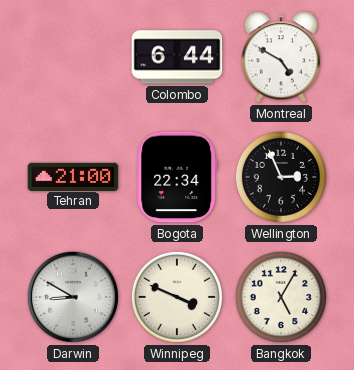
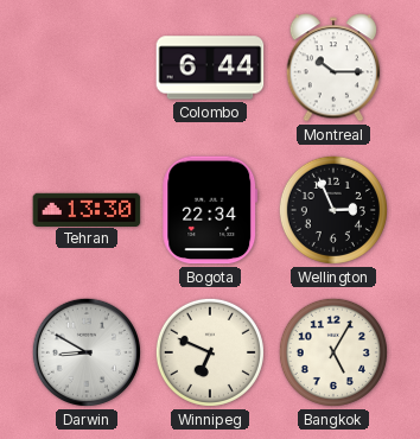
Montreal: 4:50 -> 10:15
Tehran: 21:00 -> 13:30
Winnipeg: 3:49 -> 6:49
